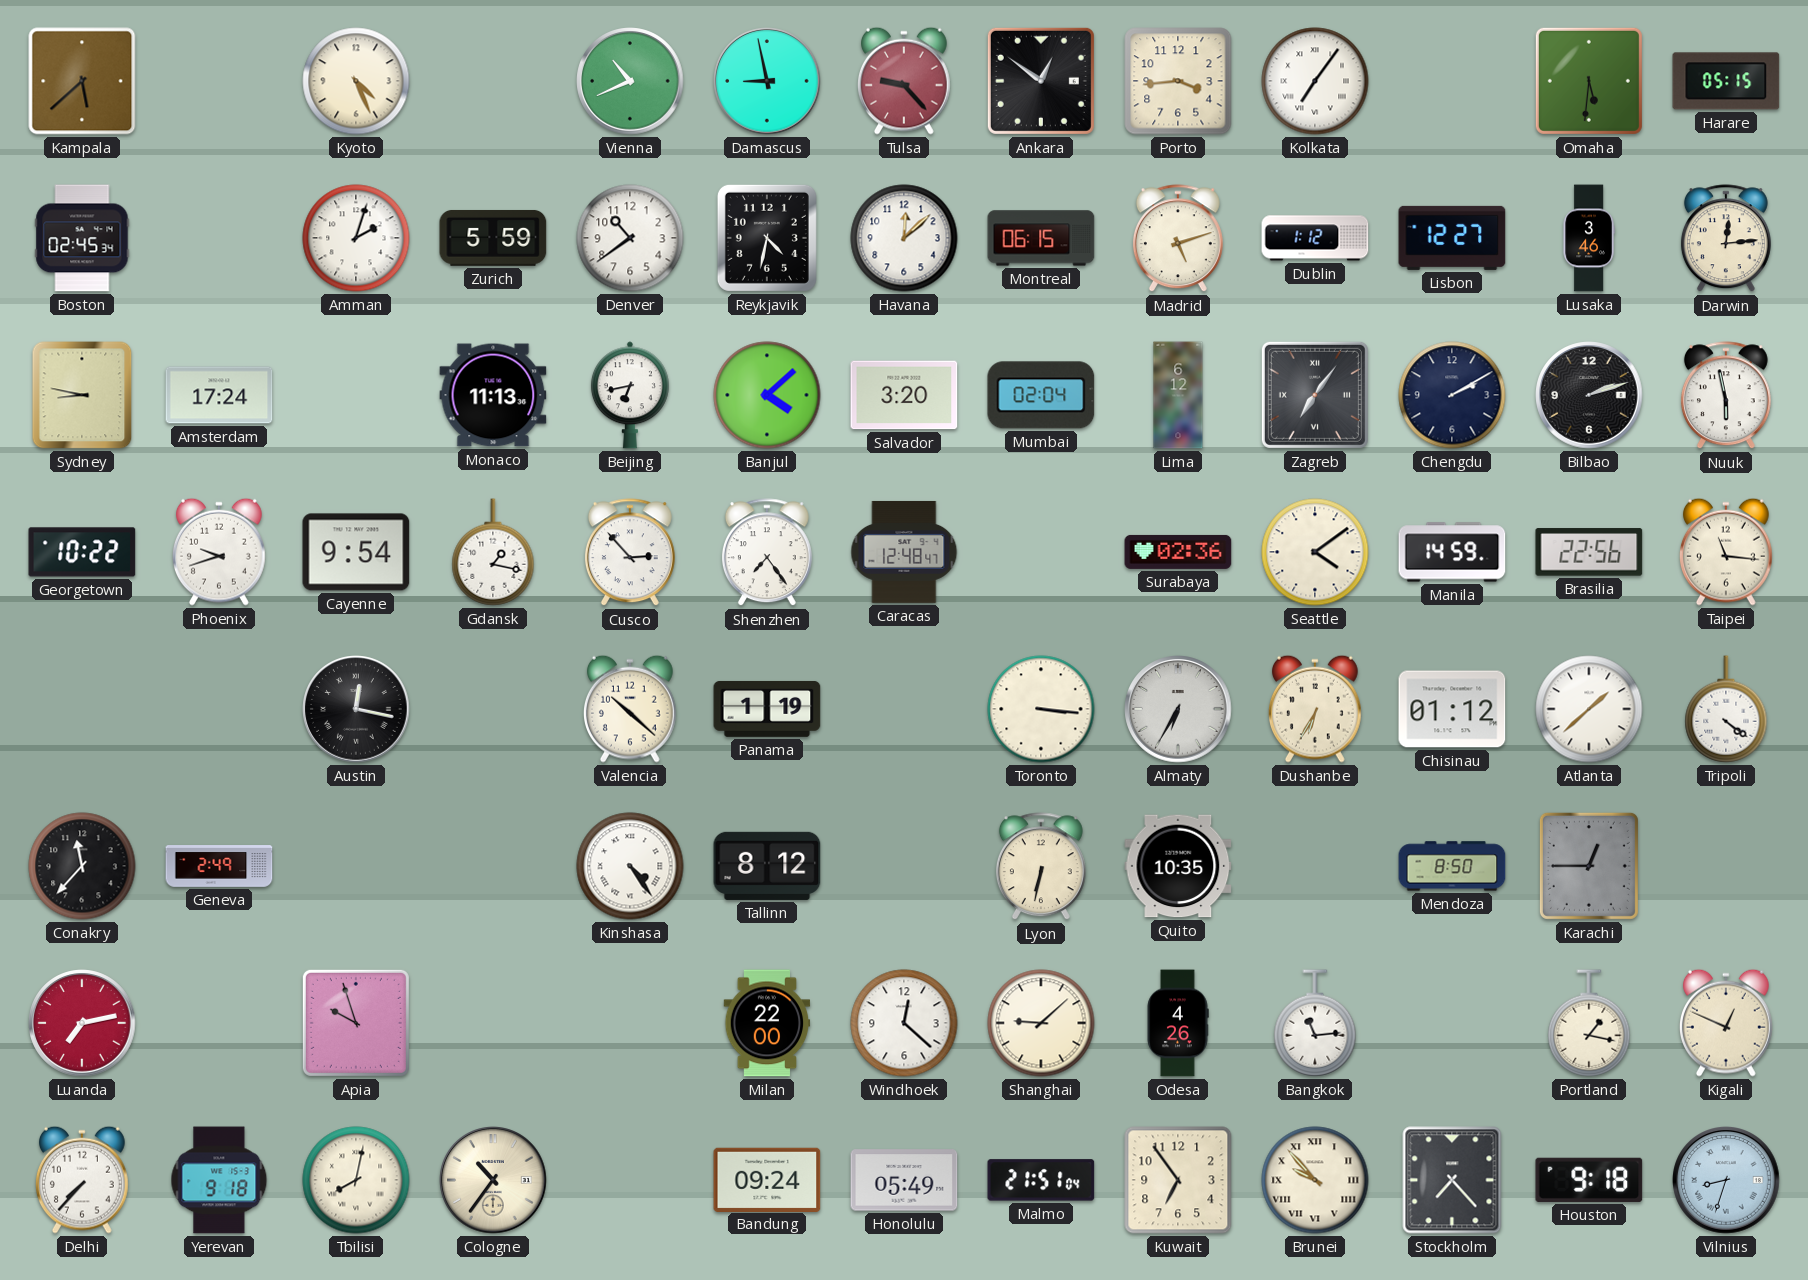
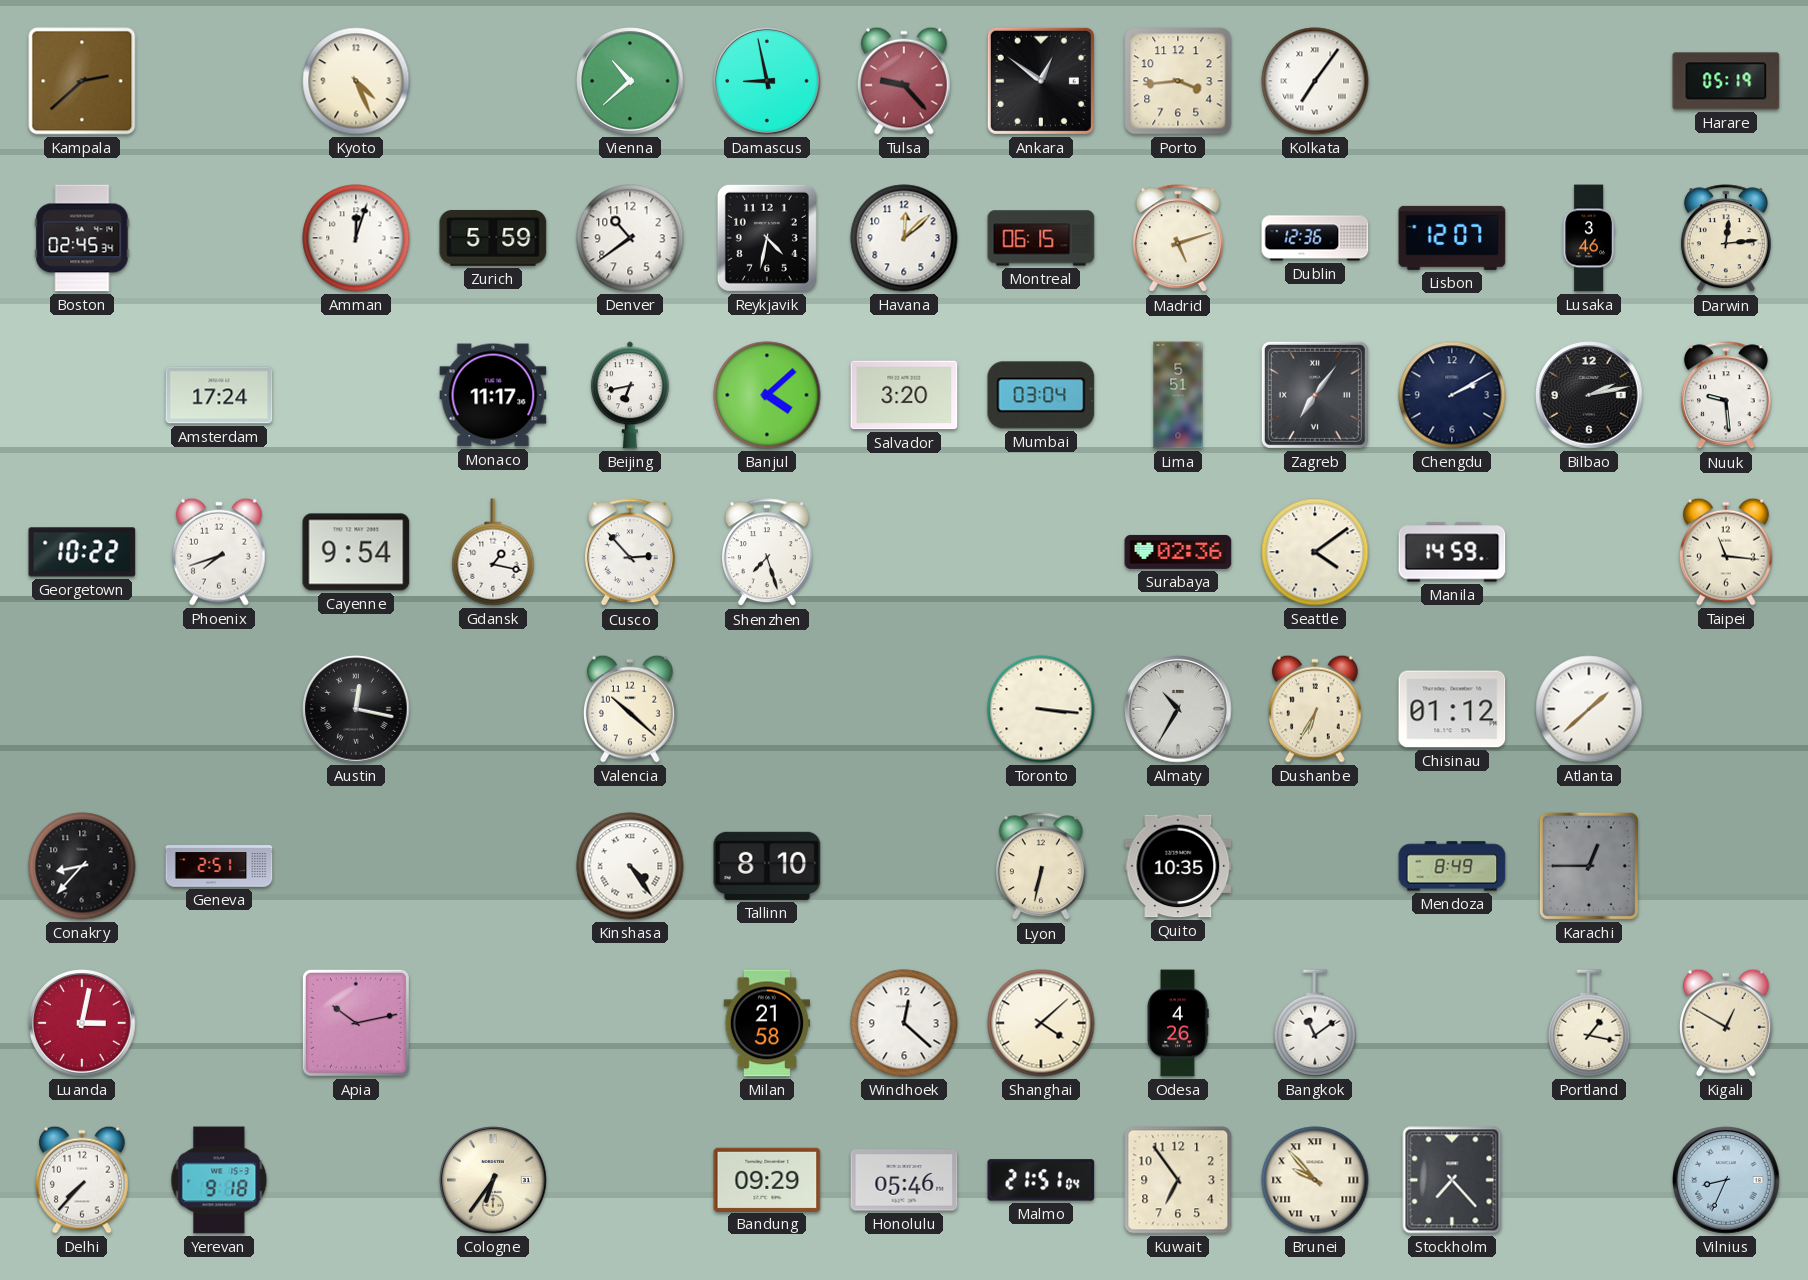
Kampala: 5:38 -> 2:38
Vienna: 10:41 -> 10:38
Omaha: 5:31 -> none
Harare: 05:15 -> 05:19
Amman: 2:03 -> 12:03
Dublin: 1:12 -> 12:36
Lisbon: 12:27 -> 12:07
Sydney: 8:47 -> none
Monaco: 11:13 -> 11:17
Mumbai: 02:04 -> 03:04
Lima: 6:12 -> 5:51
Bilbao: 2:12 -> 2:13
Nuuk: 5:58 -> 9:29
Phoenix: 9:42 -> 7:42
Shenzhen: 7:24 -> 7:27
Caracas: 12:48 -> none
Brasilia: 22:56 -> none
Panama: 1:19 -> none
Almaty: 6:35 -> 10:35
Tripoli: 4:21 -> none
Conakry: 11:37 -> 8:37
Geneva: 2:49 -> 2:51
Tallinn: 8:12 -> 8:10
Mendoza: 8:50 -> 8:49
Luanda: 7:13 -> 3:02
Apia: 9:57 -> 10:13
Milan: 22:00 -> 21:58
Shanghai: 9:08 -> 4:08
Bangkok: 11:14 -> 11:09
Kigali: 12:49 -> 12:50
Tbilisi: 8:02 -> none
Cologne: 10:36 -> 6:36
Bandung: 09:24 -> 09:29
Honolulu: 05:49 -> 05:46
Houston: 9:18 -> none
Vilnius: 8:33 -> 8:34
